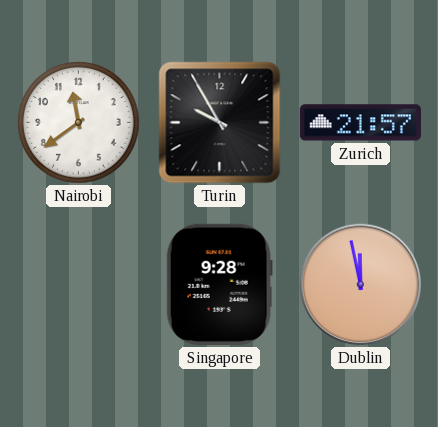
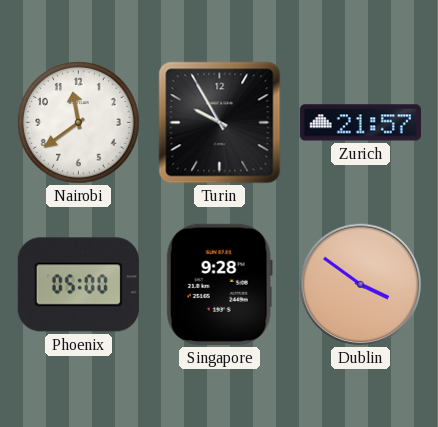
Phoenix: none -> 05:00
Dublin: 11:58 -> 3:51
